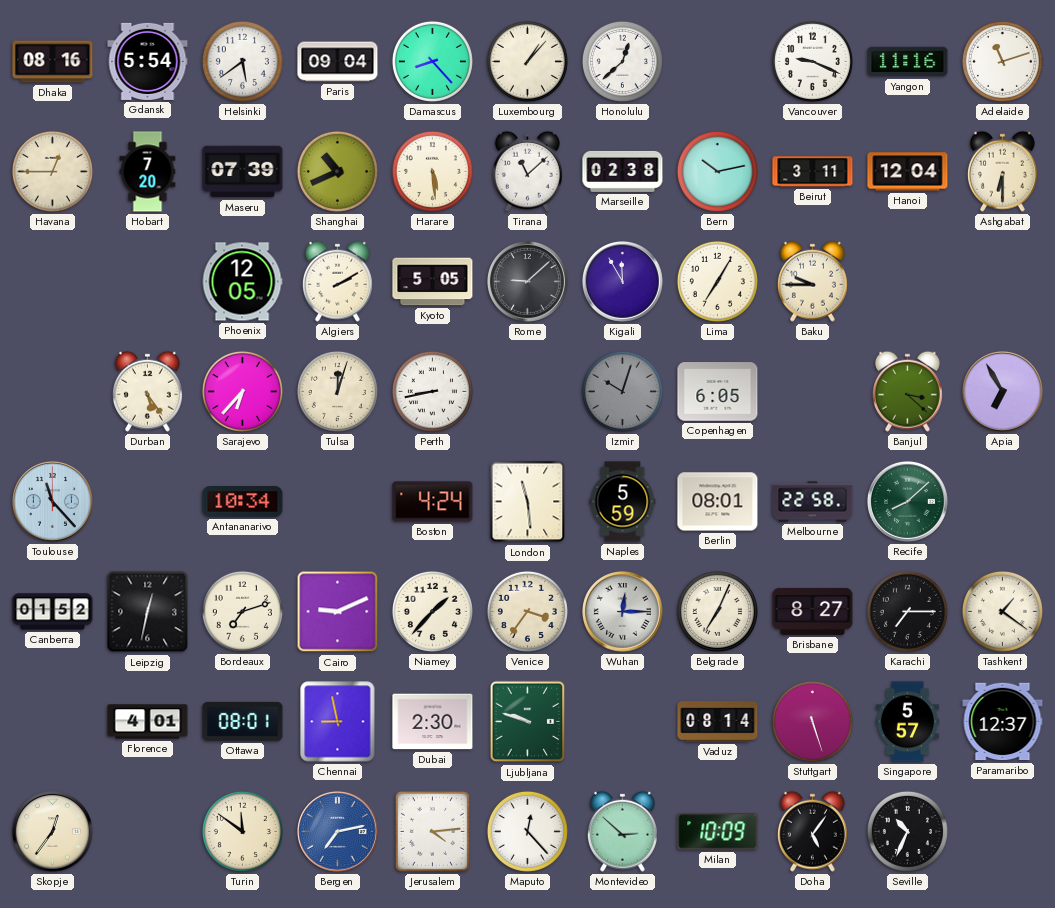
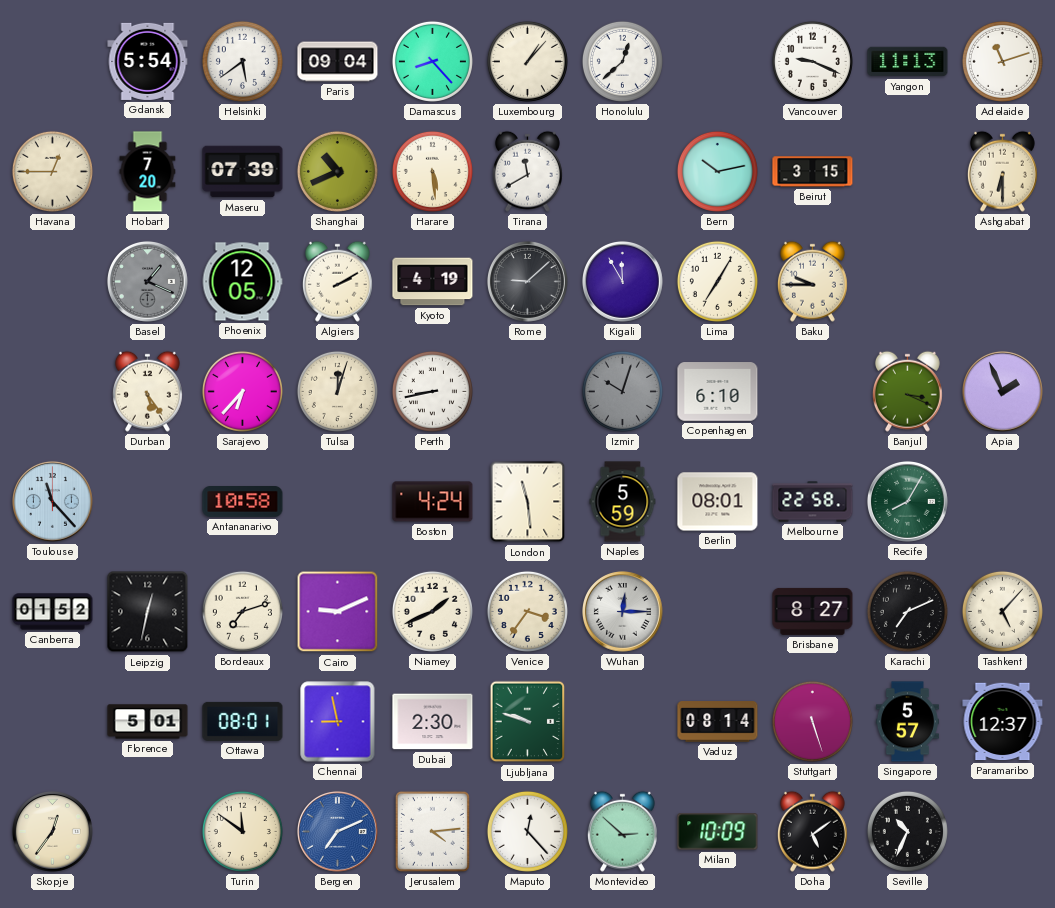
Dhaka: 08:16 -> none
Yangon: 11:16 -> 11:13
Tirana: 11:08 -> 11:40
Marseille: 02:38 -> none
Beirut: 3:11 -> 3:15
Hanoi: 12:04 -> none
Basel: none -> 1:19
Kyoto: 5:05 -> 4:19
Copenhagen: 6:05 -> 6:10
Banjul: 3:22 -> 3:19
Apia: 6:55 -> 1:56
Antananarivo: 10:34 -> 10:58
Recife: 8:08 -> 8:05
Niamey: 1:37 -> 1:41
Belgrade: 7:04 -> none
Karachi: 7:15 -> 7:11
Tashkent: 1:21 -> 5:07
Florence: 4:01 -> 5:01
Bergen: 7:13 -> 7:11
Doha: 5:06 -> 5:09
